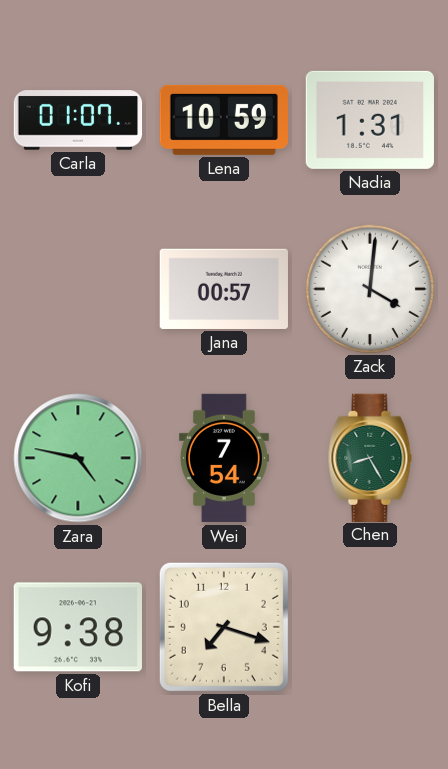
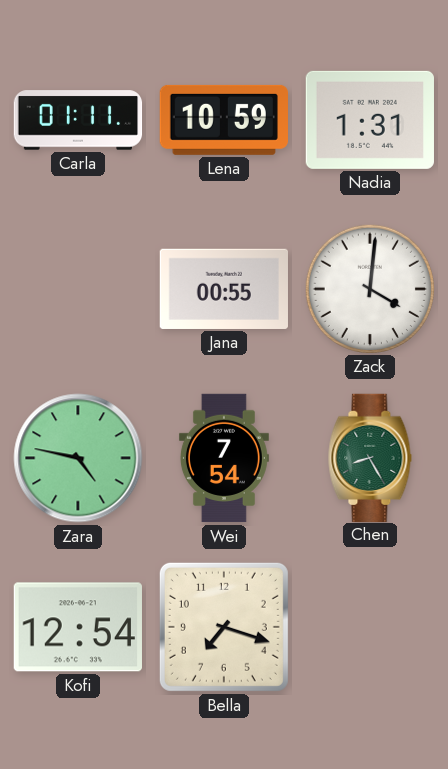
Carla: 01:07 -> 01:11
Jana: 00:57 -> 00:55
Kofi: 9:38 -> 12:54
